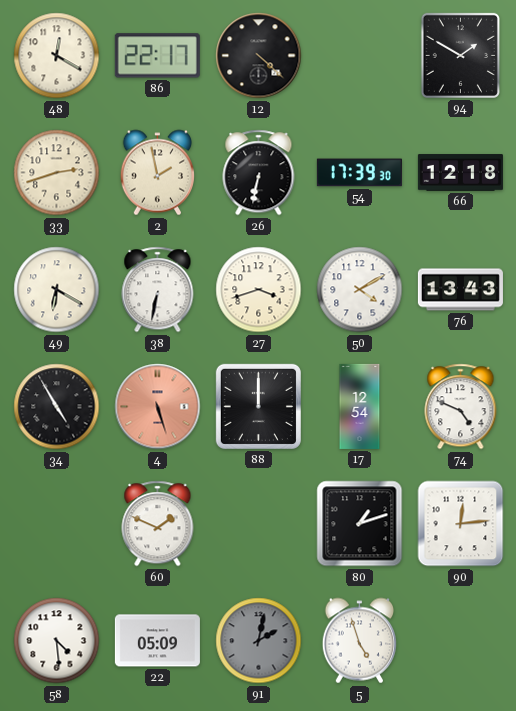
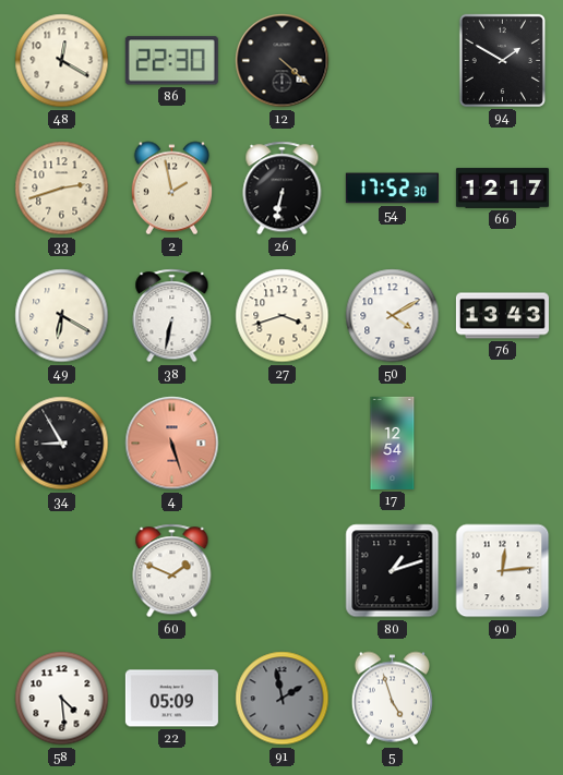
86: 22:17 -> 22:30
54: 17:39 -> 17:52
66: 12:18 -> 12:17
34: 4:55 -> 8:55
88: 12:00 -> none
74: 4:49 -> none
91: 2:02 -> 1:58
